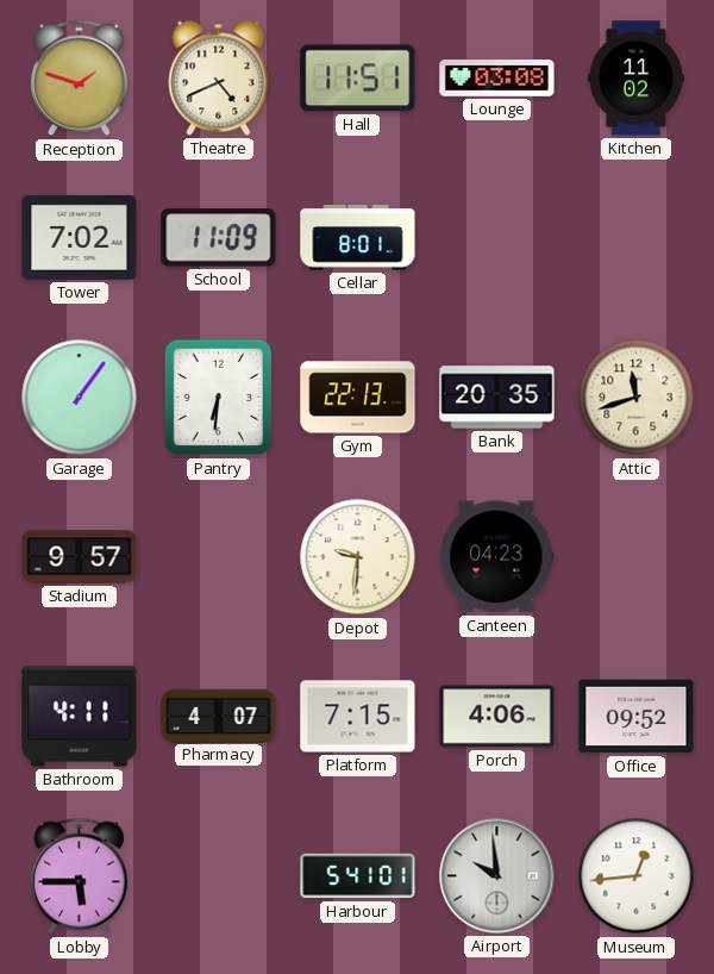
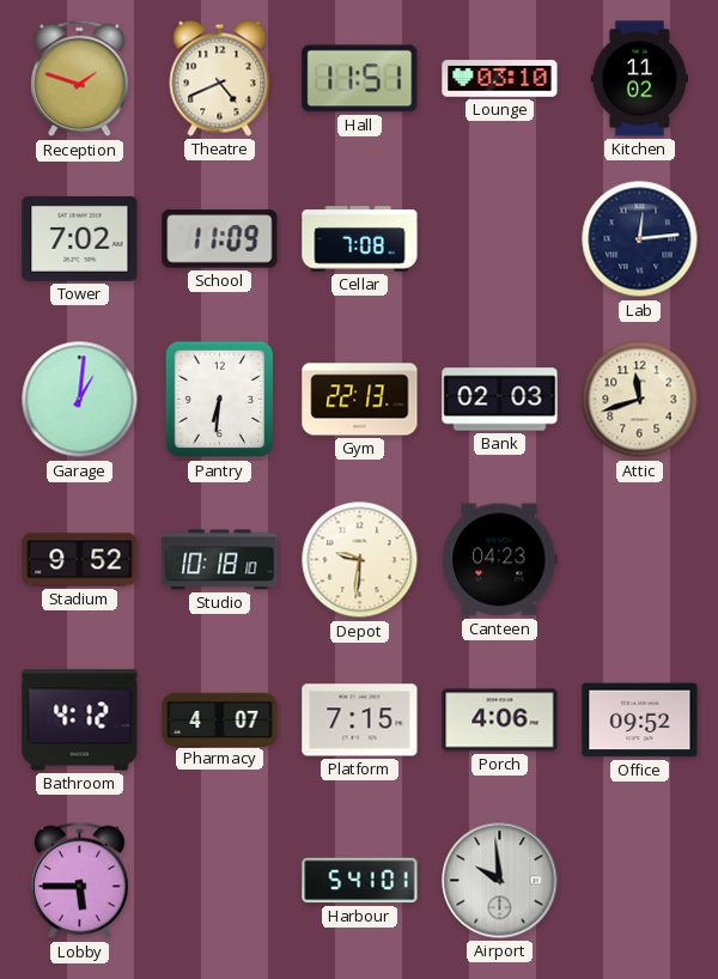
Lounge: 03:08 -> 03:10
Cellar: 8:01 -> 7:08
Lab: none -> 12:14
Garage: 1:06 -> 1:01
Bank: 20:35 -> 02:03
Stadium: 9:57 -> 9:52
Studio: none -> 10:18
Bathroom: 4:11 -> 4:12
Museum: 12:44 -> none
